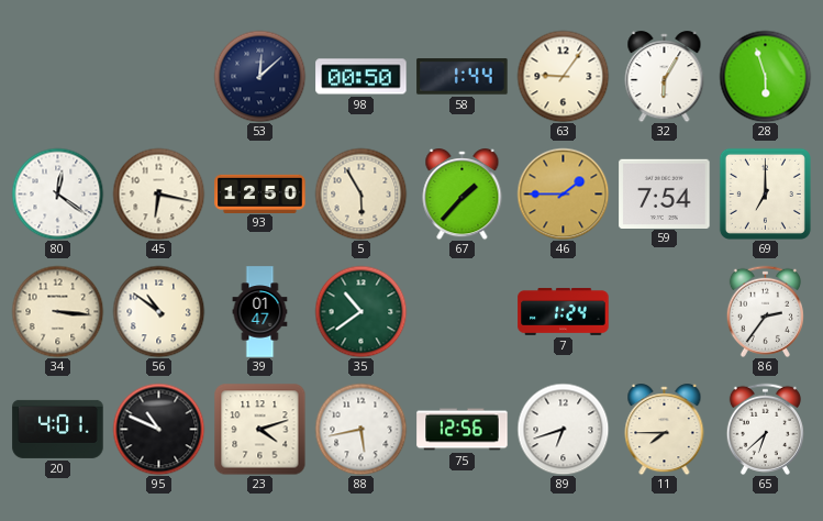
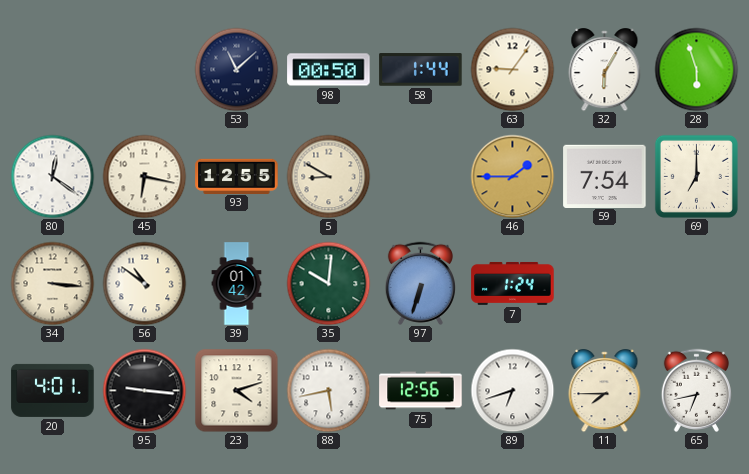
53: 12:08 -> 11:08
93: 12:50 -> 12:55
5: 5:55 -> 8:50
67: 1:37 -> none
39: 01:47 -> 01:42
35: 10:39 -> 10:01
97: none -> 6:33
86: 2:36 -> none
95: 10:49 -> 9:16
65: 6:38 -> 6:43
